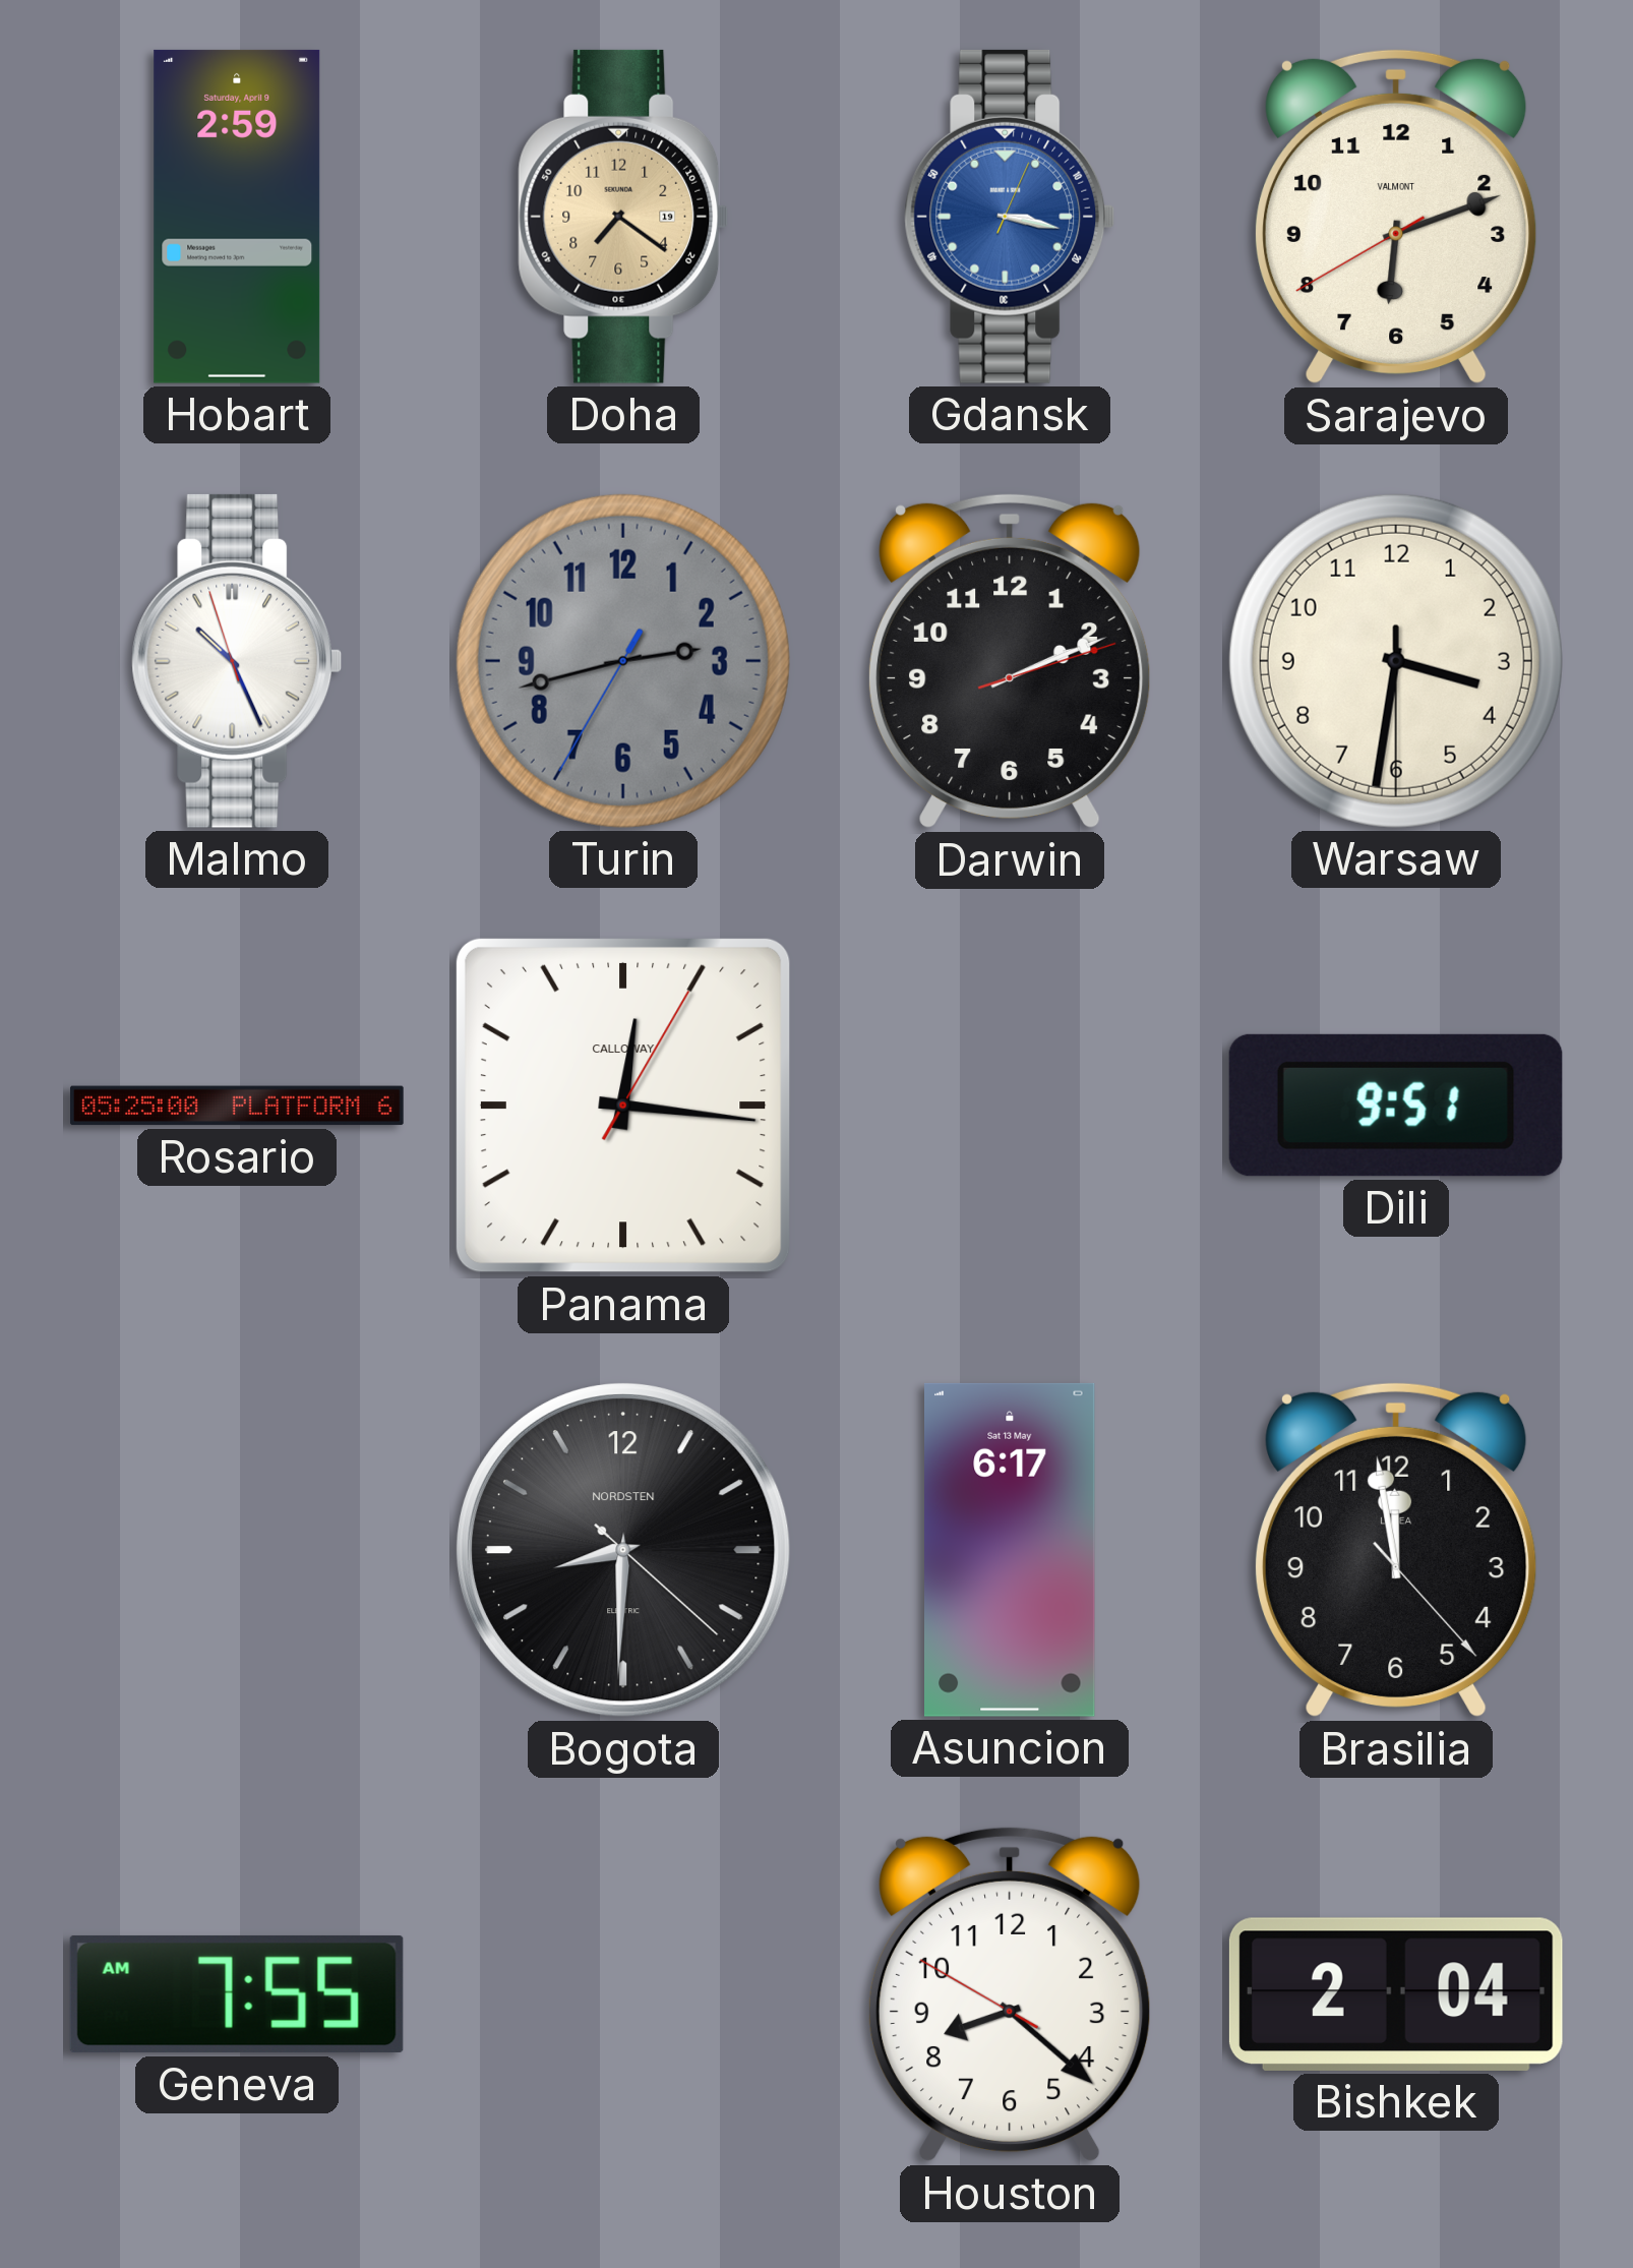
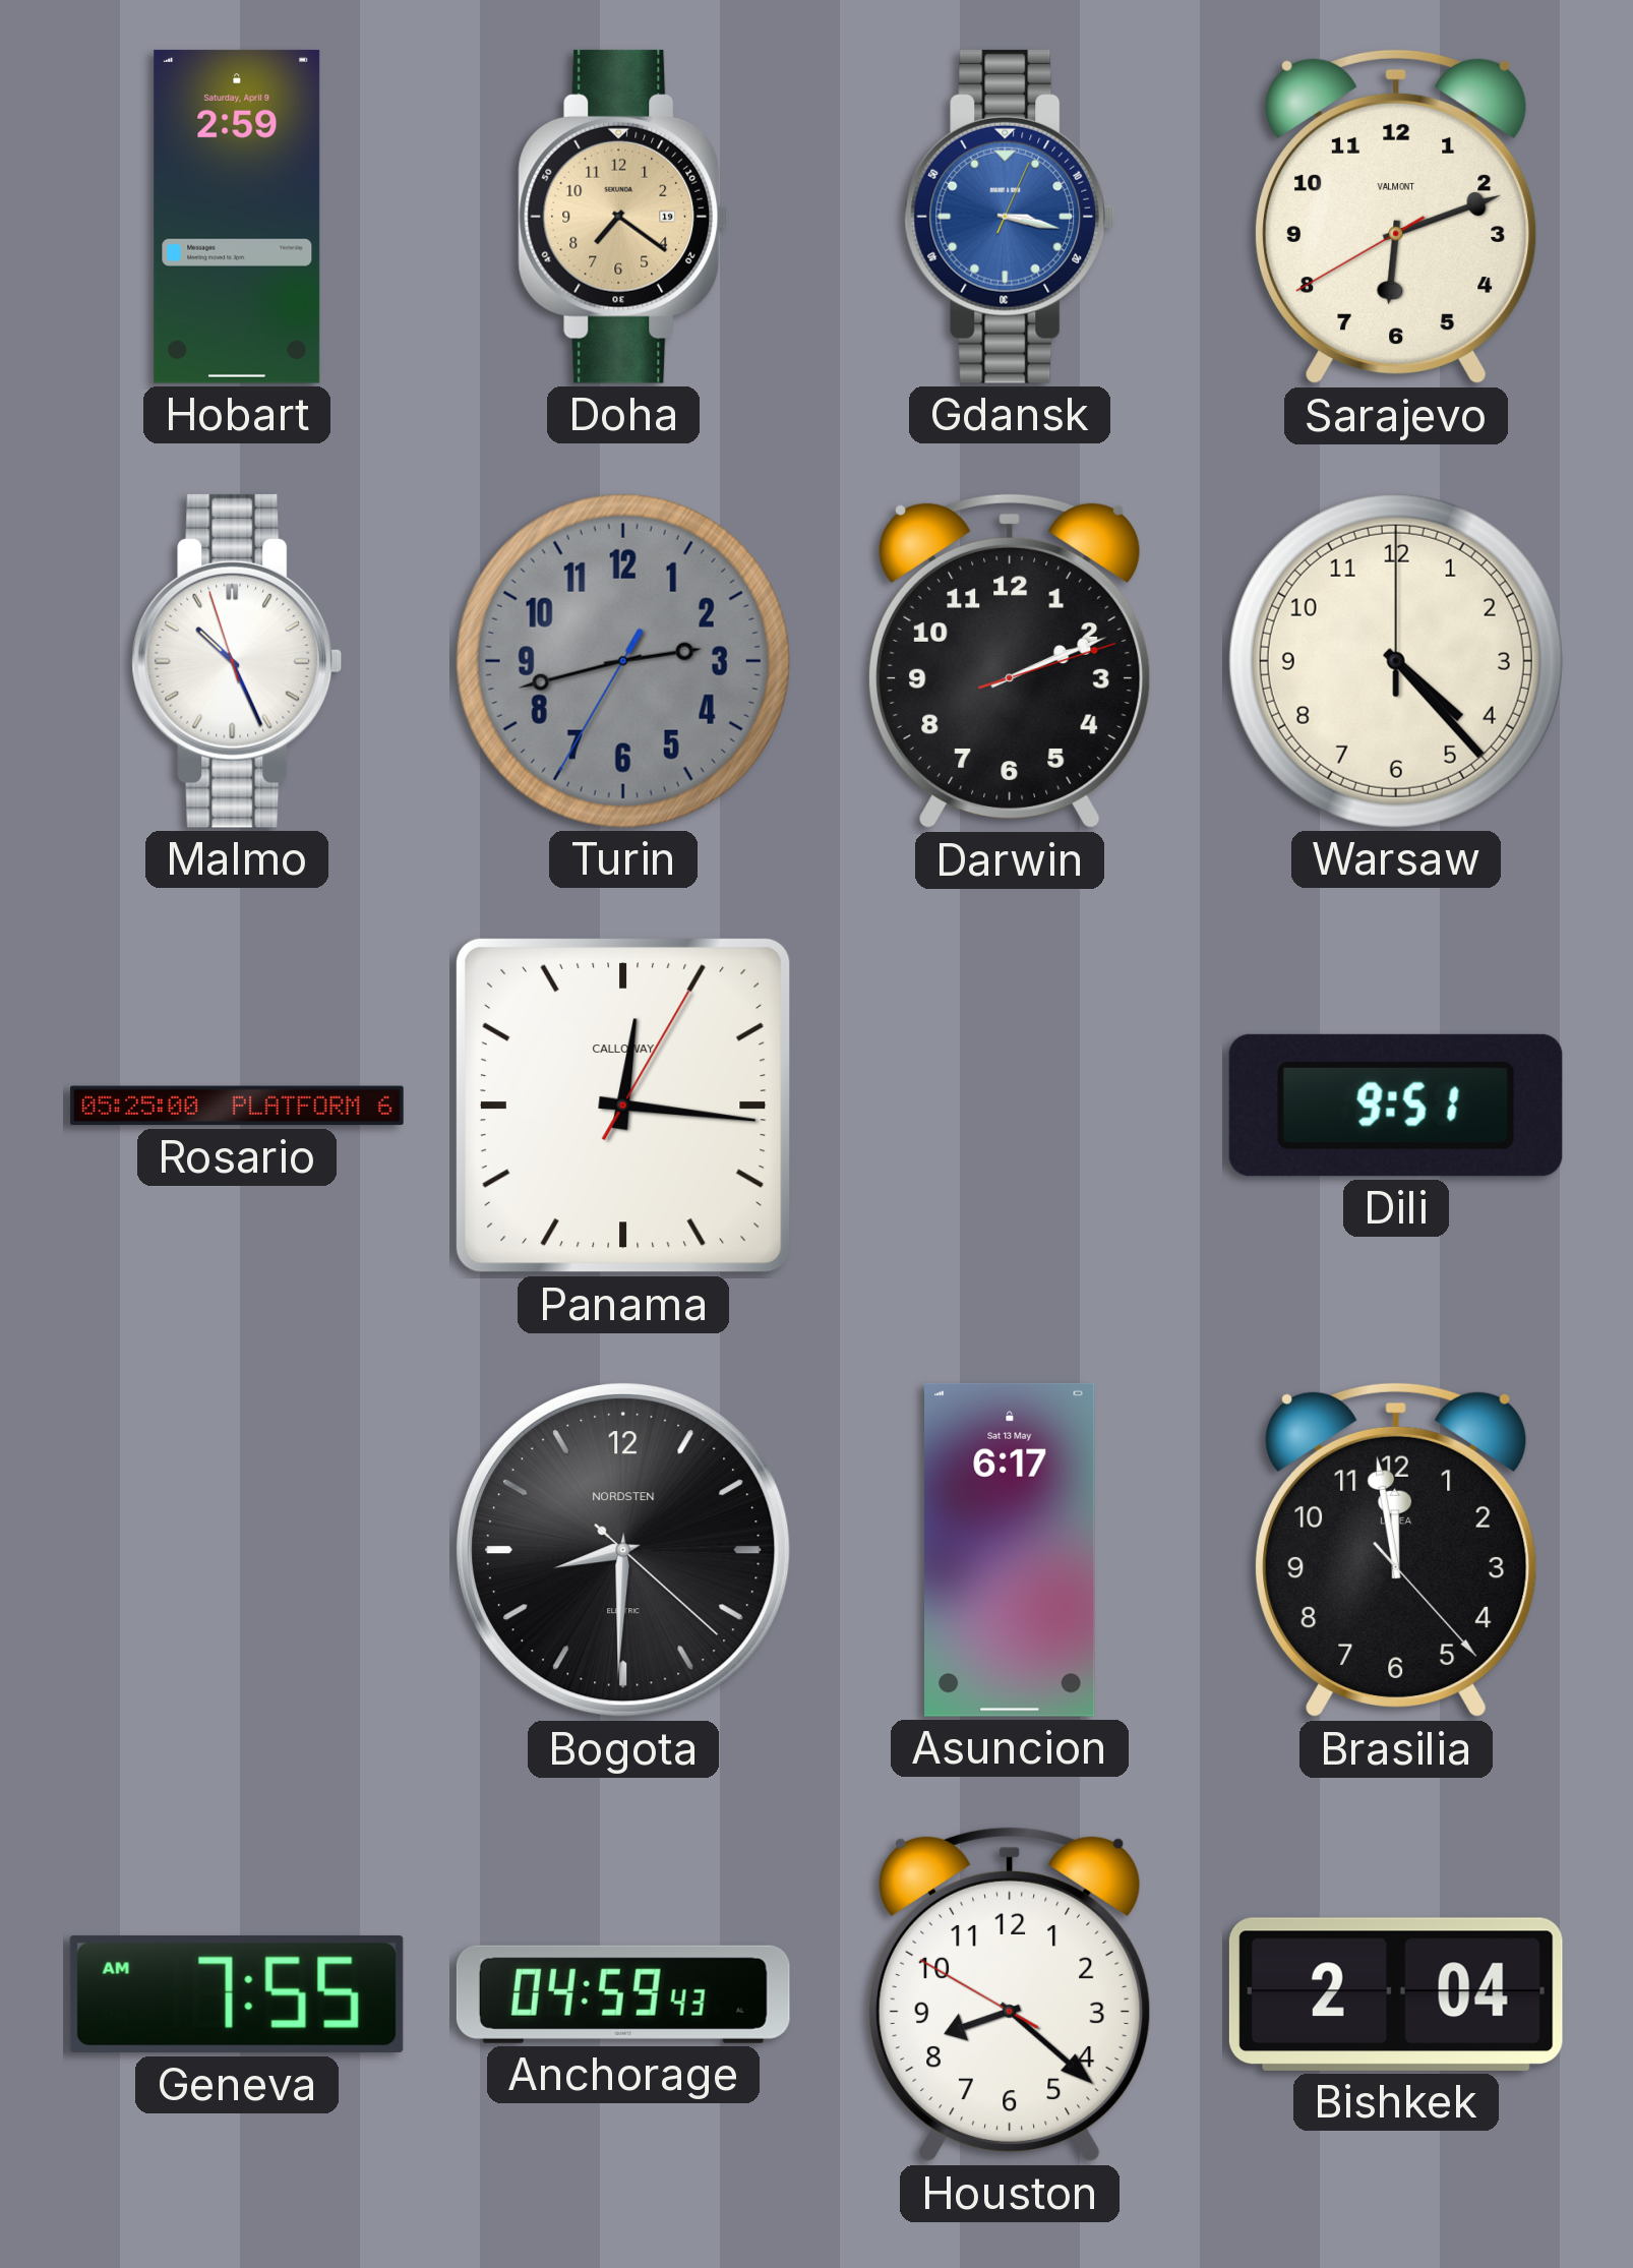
Warsaw: 3:31 -> 4:23
Anchorage: none -> 04:59
